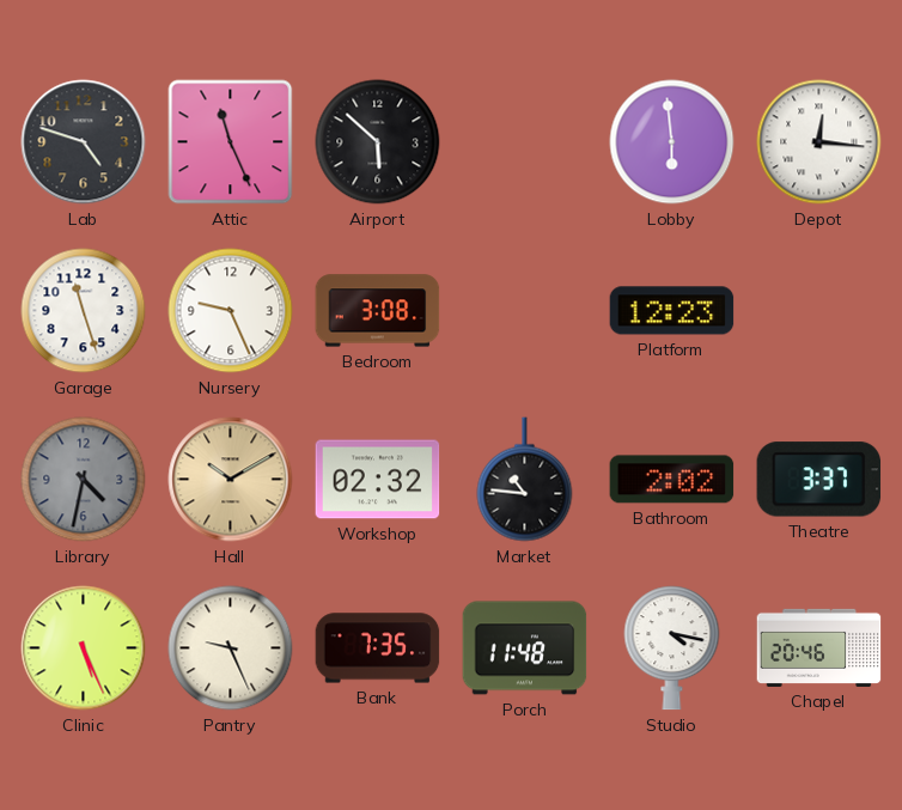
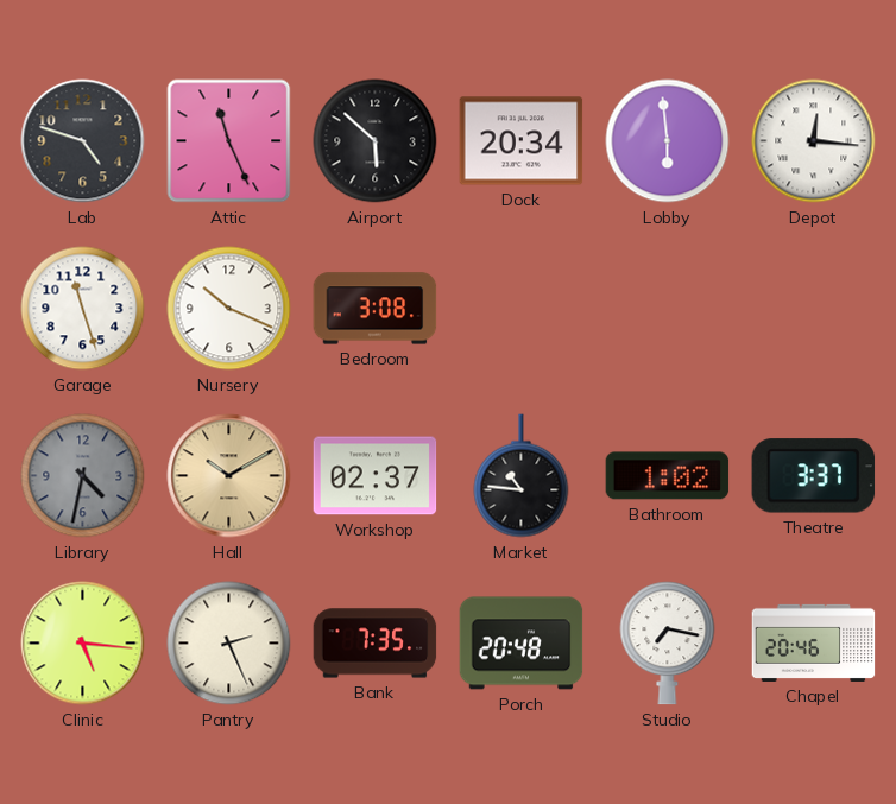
Dock: none -> 20:34
Nursery: 9:26 -> 10:19
Platform: 12:23 -> none
Workshop: 02:32 -> 02:37
Bathroom: 2:02 -> 1:02
Clinic: 5:26 -> 5:16
Pantry: 9:26 -> 2:26
Porch: 11:48 -> 20:48
Studio: 4:17 -> 7:17
